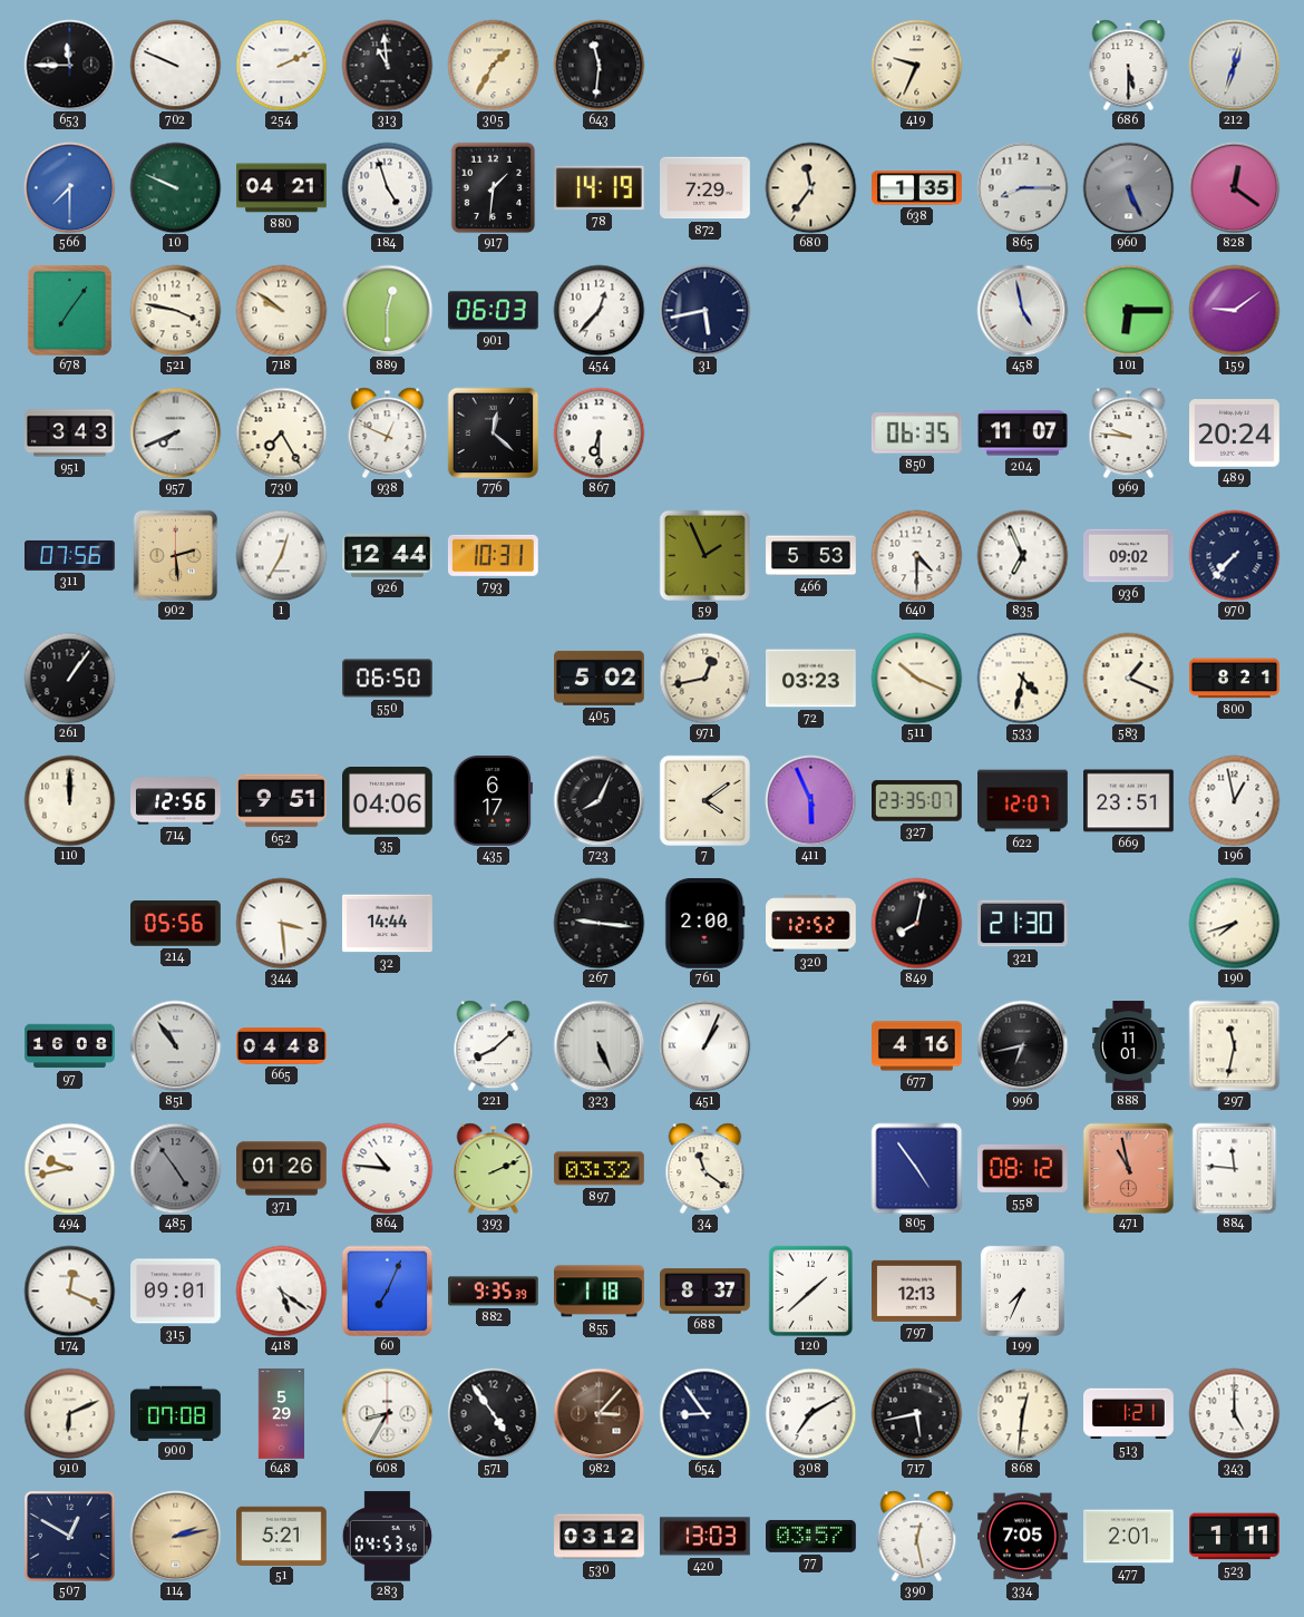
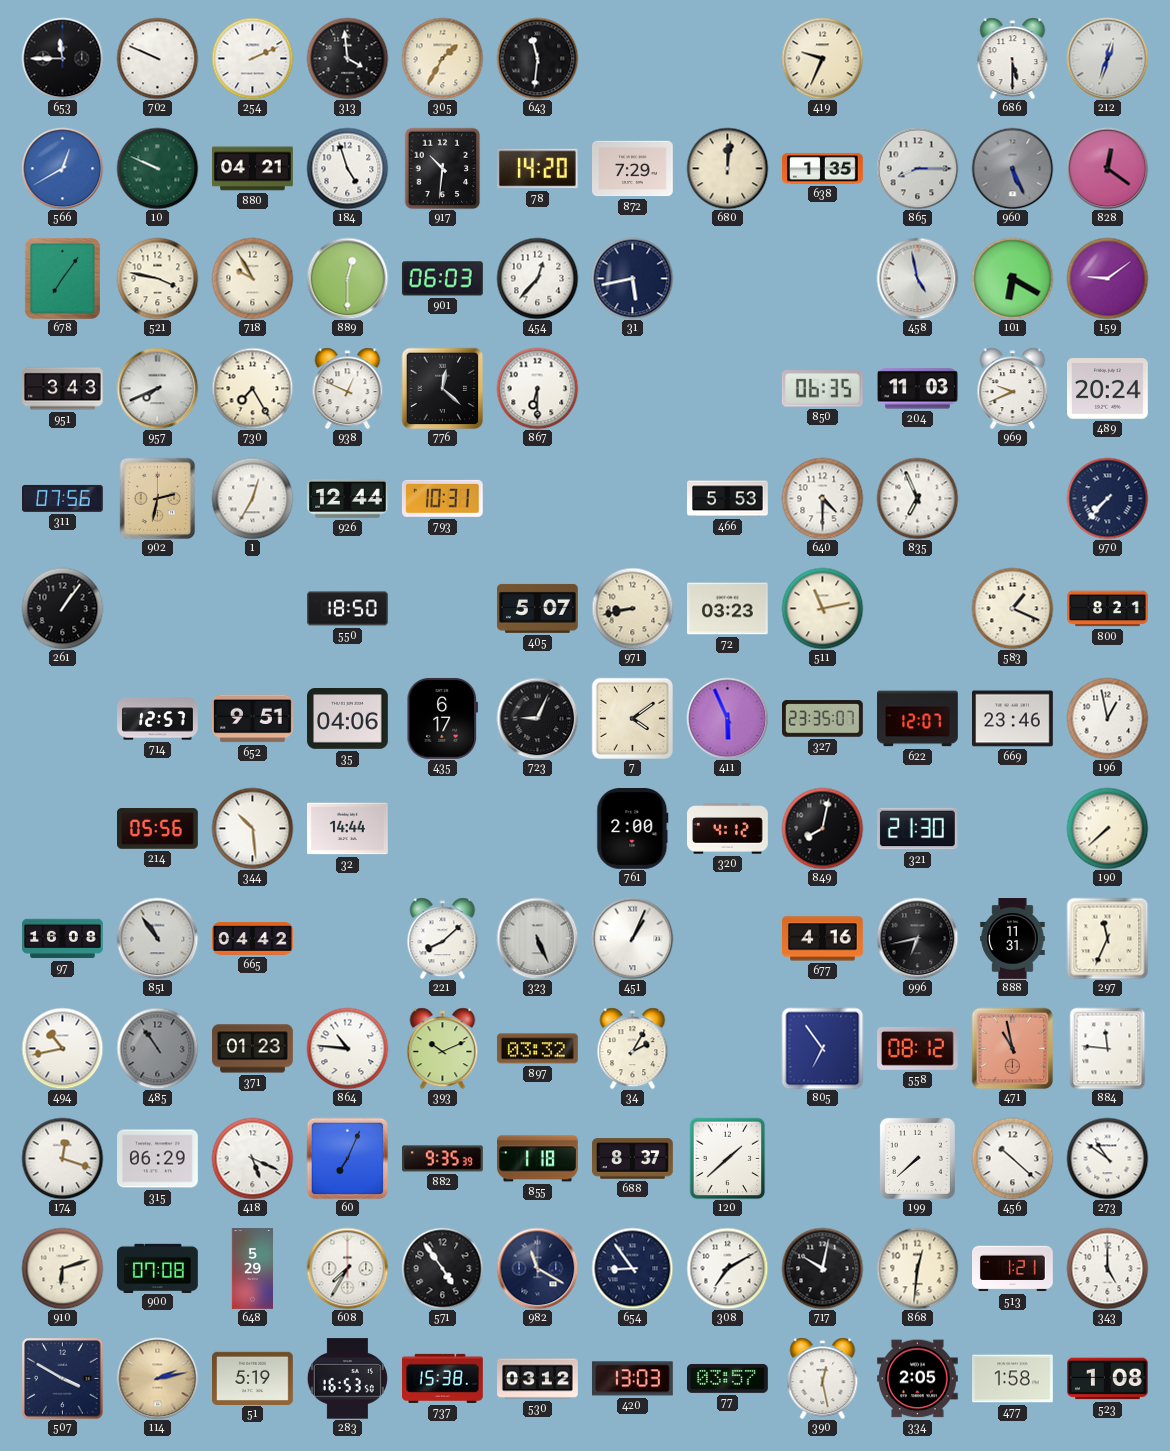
313: 10:59 -> 3:59
566: 7:30 -> 12:40
917: 1:31 -> 10:31
78: 14:19 -> 14:20
680: 11:36 -> 12:01
718: 9:51 -> 9:55
101: 6:15 -> 6:20
204: 11:07 -> 11:03
969: 9:46 -> 9:41
902: 2:29 -> 2:32
59: 1:56 -> none
936: 09:02 -> none
550: 06:50 -> 18:50
405: 5:02 -> 5:07
971: 12:43 -> 8:43
511: 10:19 -> 11:13
533: 4:32 -> none
110: 12:00 -> none
714: 12:56 -> 12:57
723: 8:04 -> 9:04
669: 23:51 -> 23:46
344: 3:29 -> 10:29
267: 9:16 -> none
320: 12:52 -> 4:12
190: 7:42 -> 7:38
665: 04:48 -> 04:42
888: 11:01 -> 11:31
297: 11:32 -> 11:34
494: 9:43 -> 10:43
485: 4:54 -> 10:54
371: 01:26 -> 01:23
393: 2:11 -> 10:11
34: 11:21 -> 2:05
805: 4:54 -> 6:54
174: 12:19 -> 12:18
315: 09:01 -> 06:29
418: 5:21 -> 5:19
797: 12:13 -> none
199: 7:34 -> 7:38
456: none -> 10:22
273: none -> 10:51
910: 6:11 -> 6:12
608: 8:35 -> 7:35
982: 3:07 -> 11:20
982 dial: brown -> navy
717: 5:43 -> 10:02
507: 12:50 -> 3:50
51: 5:21 -> 5:19
283: 04:53 -> 16:53
737: none -> 15:38
334: 7:05 -> 2:05
477: 2:01 -> 1:58
523: 1:11 -> 1:08
